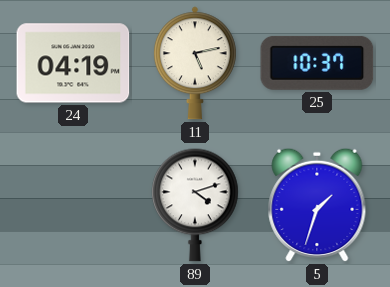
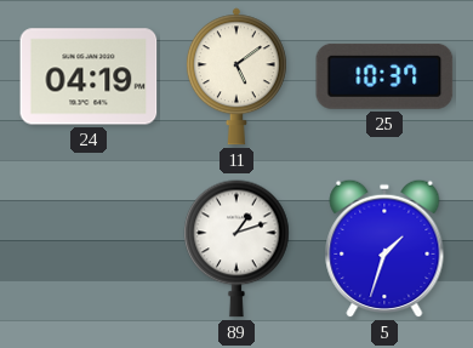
11: 5:13 -> 5:09
89: 4:12 -> 1:12
